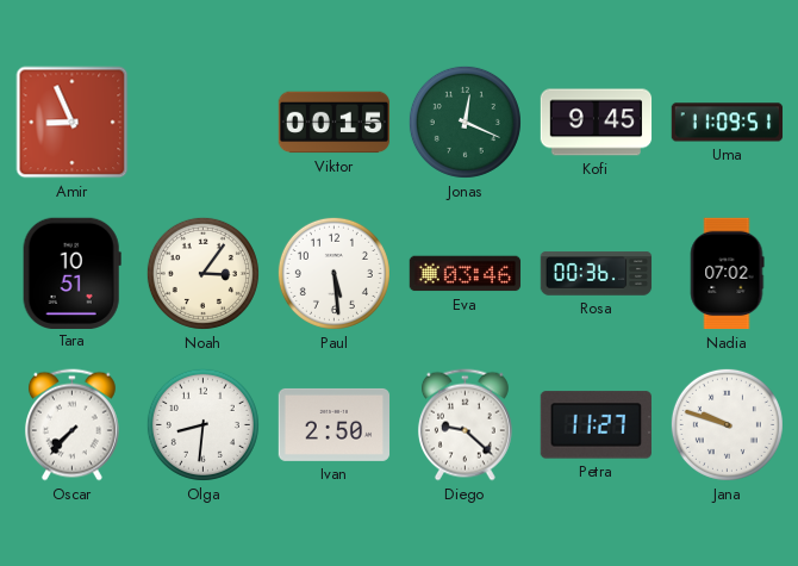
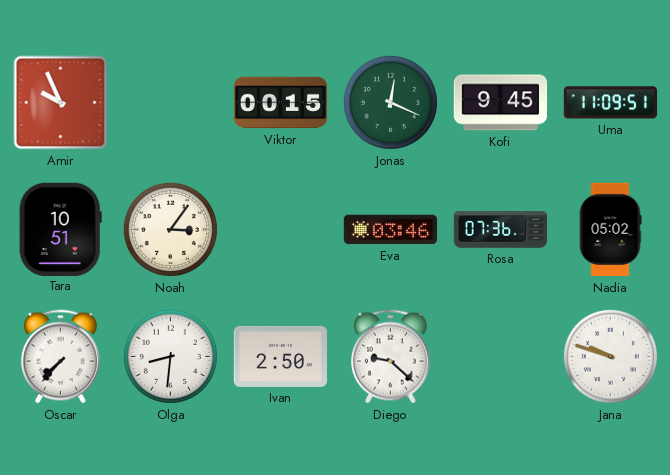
Amir: 8:56 -> 9:56
Paul: 5:29 -> none
Rosa: 00:36 -> 07:36
Nadia: 07:02 -> 05:02
Petra: 11:27 -> none
